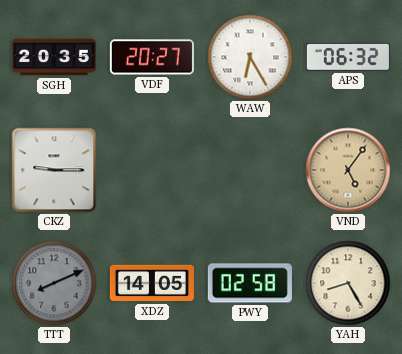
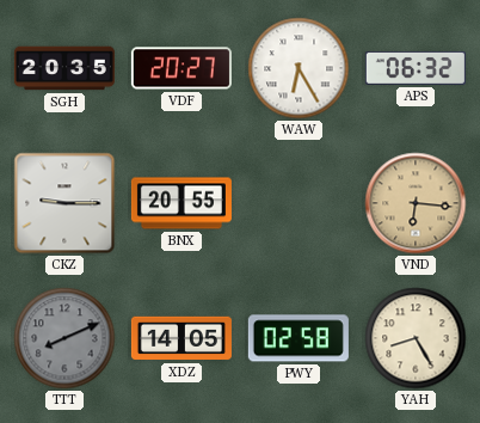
BNX: none -> 20:55
VND: 5:06 -> 6:16
